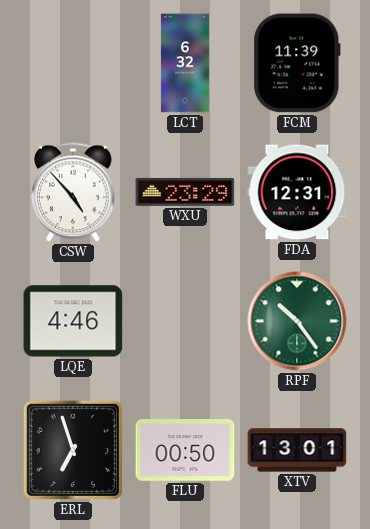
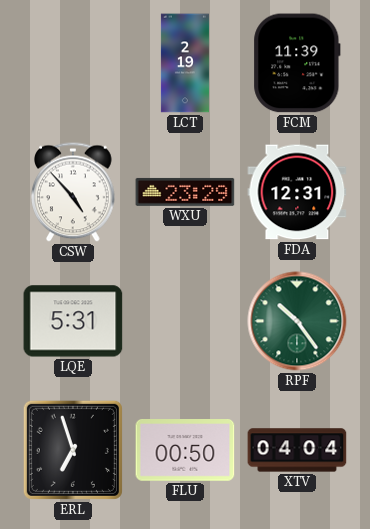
LCT: 6:32 -> 2:19
LQE: 4:46 -> 5:31
XTV: 13:01 -> 04:04
